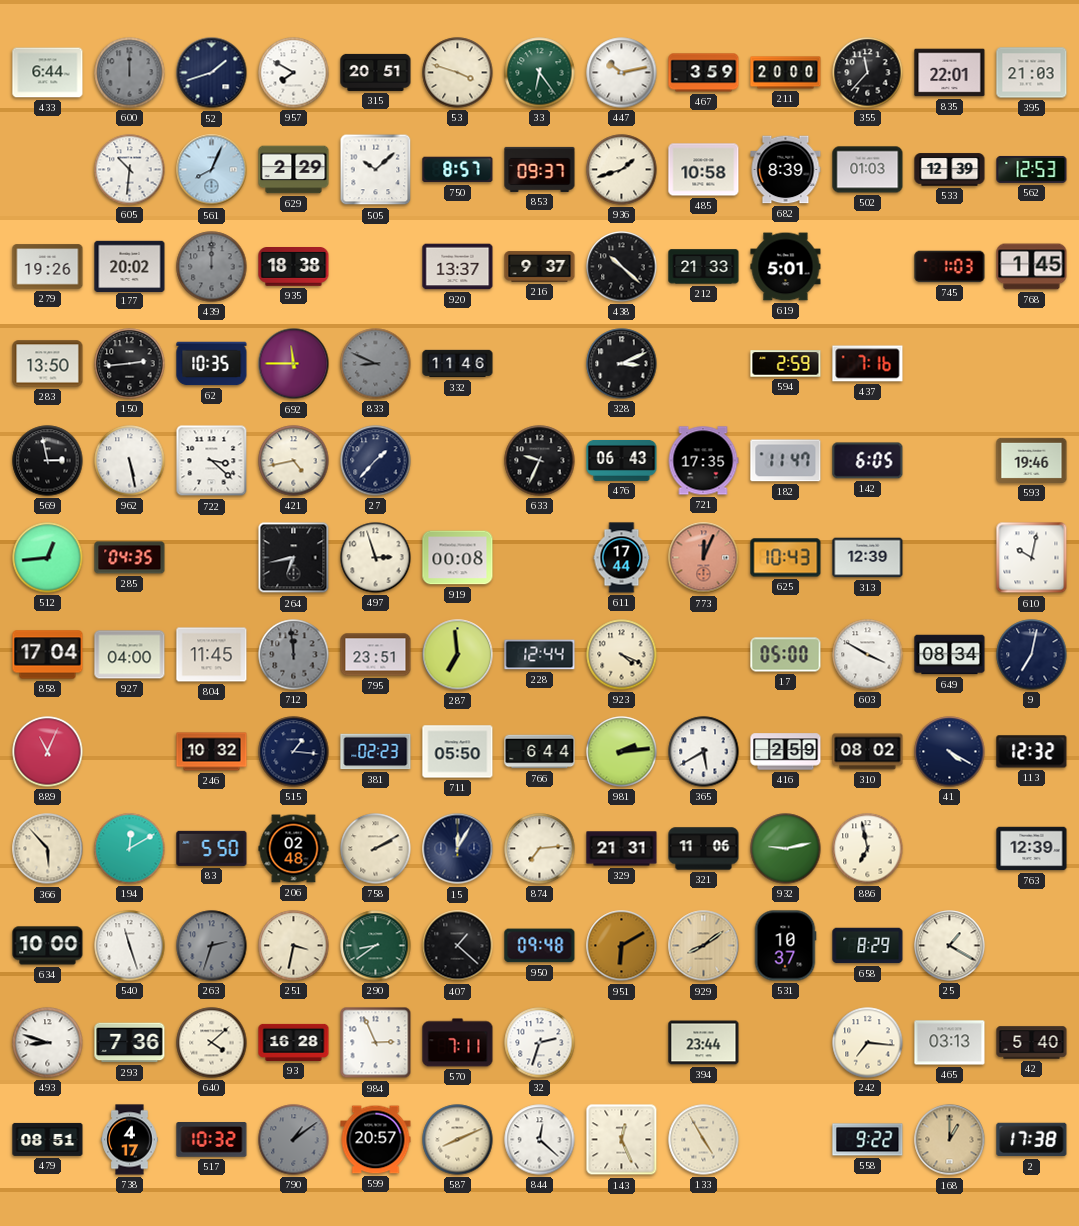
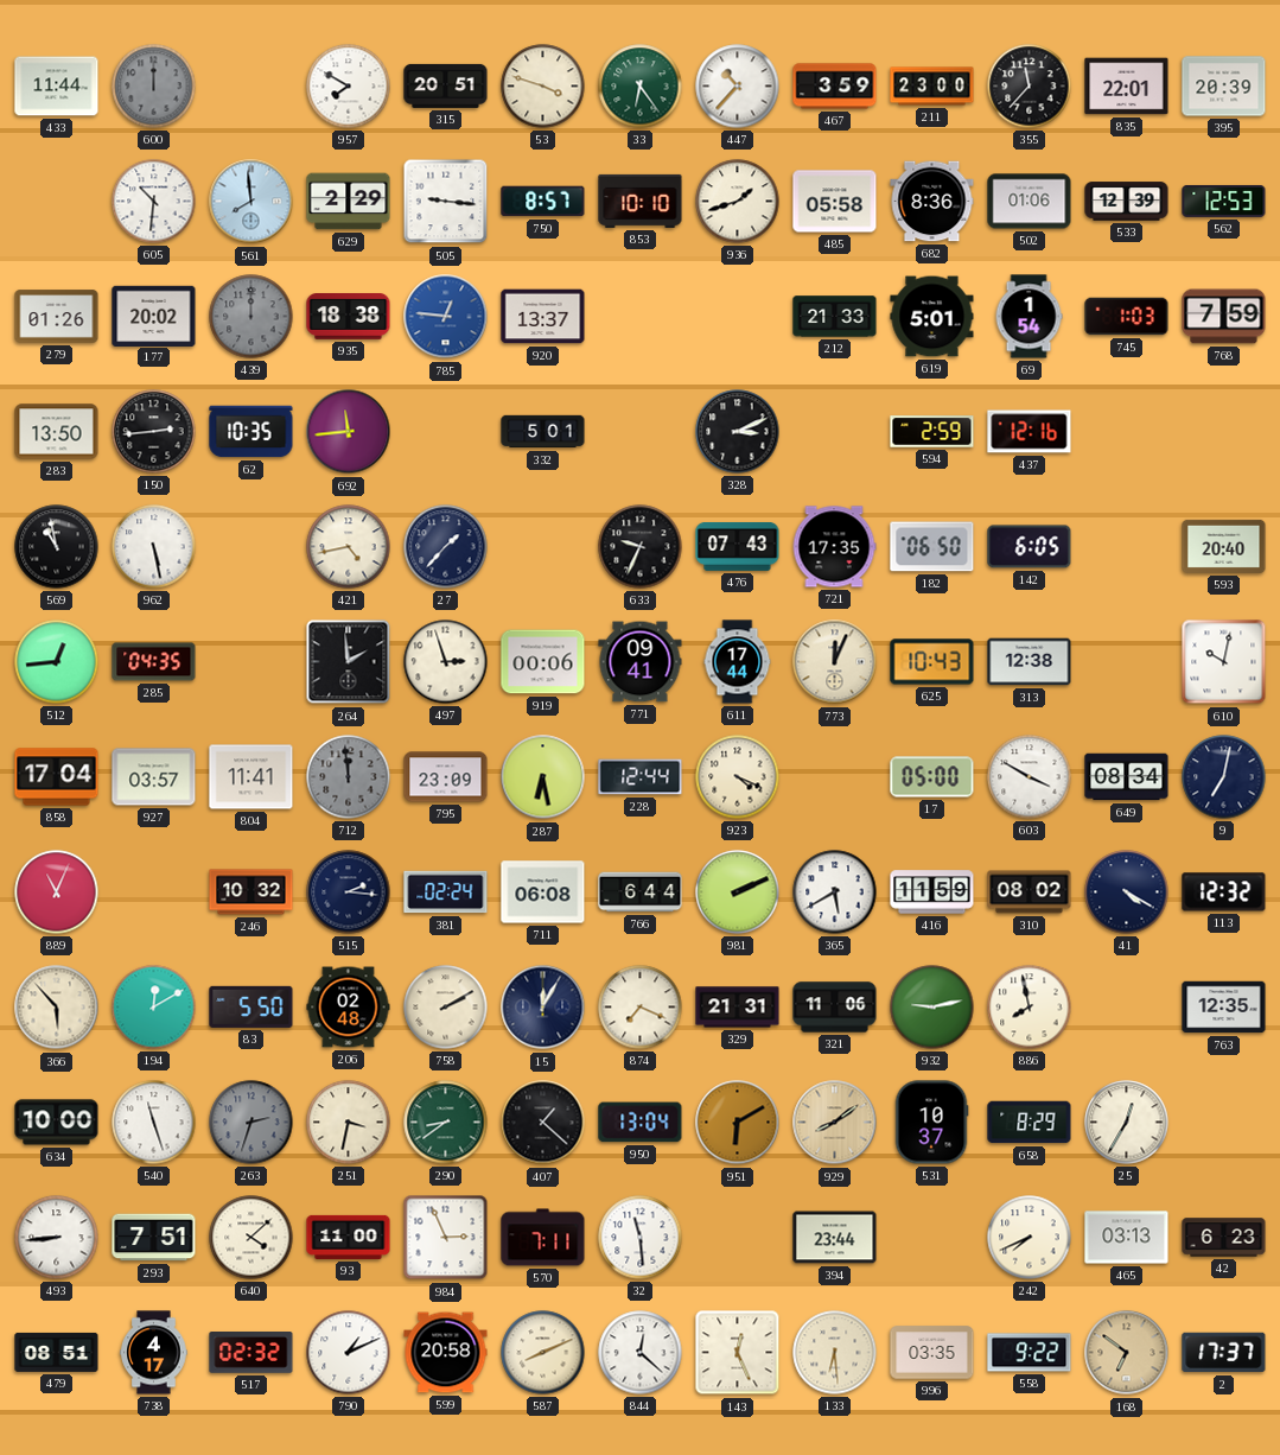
433: 6:44 -> 11:44
52: 1:42 -> none
447: 10:13 -> 10:37
211: 20:00 -> 23:00
395: 21:03 -> 20:39
561: 8:04 -> 7:59
505: 10:08 -> 9:16
853: 09:37 -> 10:10
485: 10:58 -> 05:58
682: 8:39 -> 8:36
502: 01:03 -> 01:06
279: 19:26 -> 01:26
785: none -> 12:46
216: 9:37 -> none
438: 10:22 -> none
69: none -> 1:54
768: 1:45 -> 7:59
692: 11:45 -> 11:44
833: 8:49 -> none
332: 11:46 -> 5:01
437: 7:16 -> 12:16
569: 2:58 -> 10:58
722: 3:22 -> none
476: 06:43 -> 07:43
182: 11:47 -> 06:50
593: 19:46 -> 20:40
264: 6:43 -> 1:59
919: 00:08 -> 00:06
771: none -> 09:41
773 dial: salmon -> cream
313: 12:39 -> 12:38
927: 04:00 -> 03:57
804: 11:45 -> 11:41
795: 23:51 -> 23:09
287: 6:59 -> 6:28
515: 1:16 -> 2:16
381: 02:23 -> 02:24
711: 05:50 -> 06:08
981: 2:14 -> 2:11
416: 2:59 -> 11:59
874: 7:14 -> 7:19
886: 6:58 -> 7:58
763: 12:39 -> 12:35
950: 09:48 -> 13:04
25: 1:20 -> 12:35
493: 8:48 -> 8:44
293: 7:36 -> 7:51
93: 16:28 -> 11:00
32: 2:33 -> 11:29
242: 7:16 -> 7:41
42: 5:40 -> 6:23
517: 10:32 -> 02:32
790: 1:09 -> 1:11
790 dial: grey -> white
599: 20:57 -> 20:58
133: 4:55 -> 6:29
996: none -> 03:35
168: 1:00 -> 6:51
2: 17:38 -> 17:37
